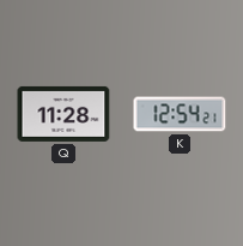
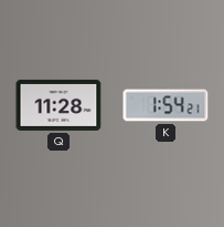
K: 12:54 -> 1:54
